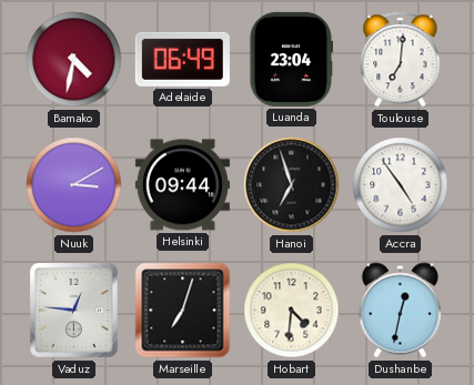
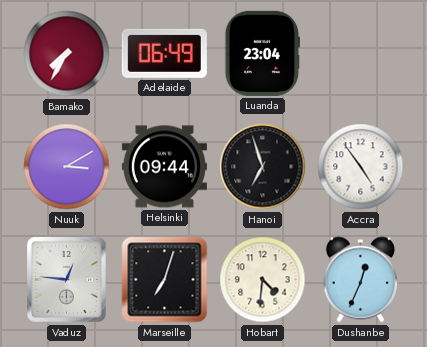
Bamako: 4:32 -> 7:35
Toulouse: 7:01 -> none
Dushanbe: 12:32 -> 12:34
